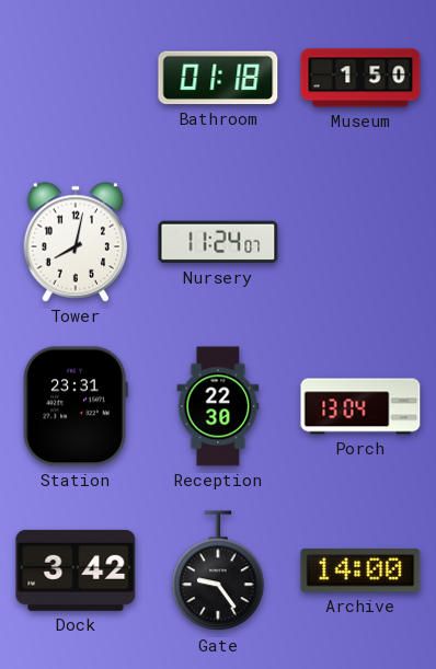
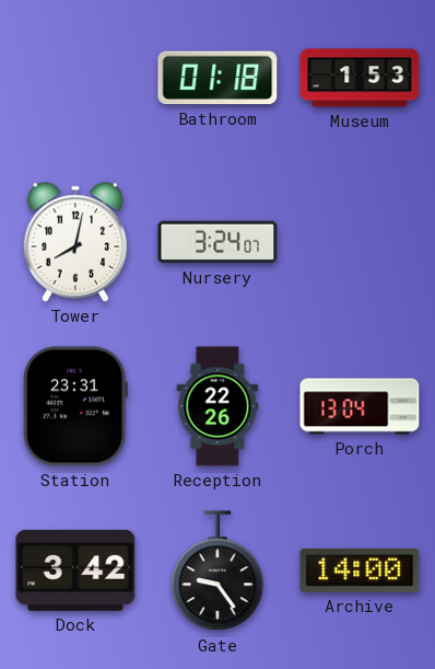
Museum: 1:50 -> 1:53
Nursery: 11:24 -> 3:24
Reception: 22:30 -> 22:26
